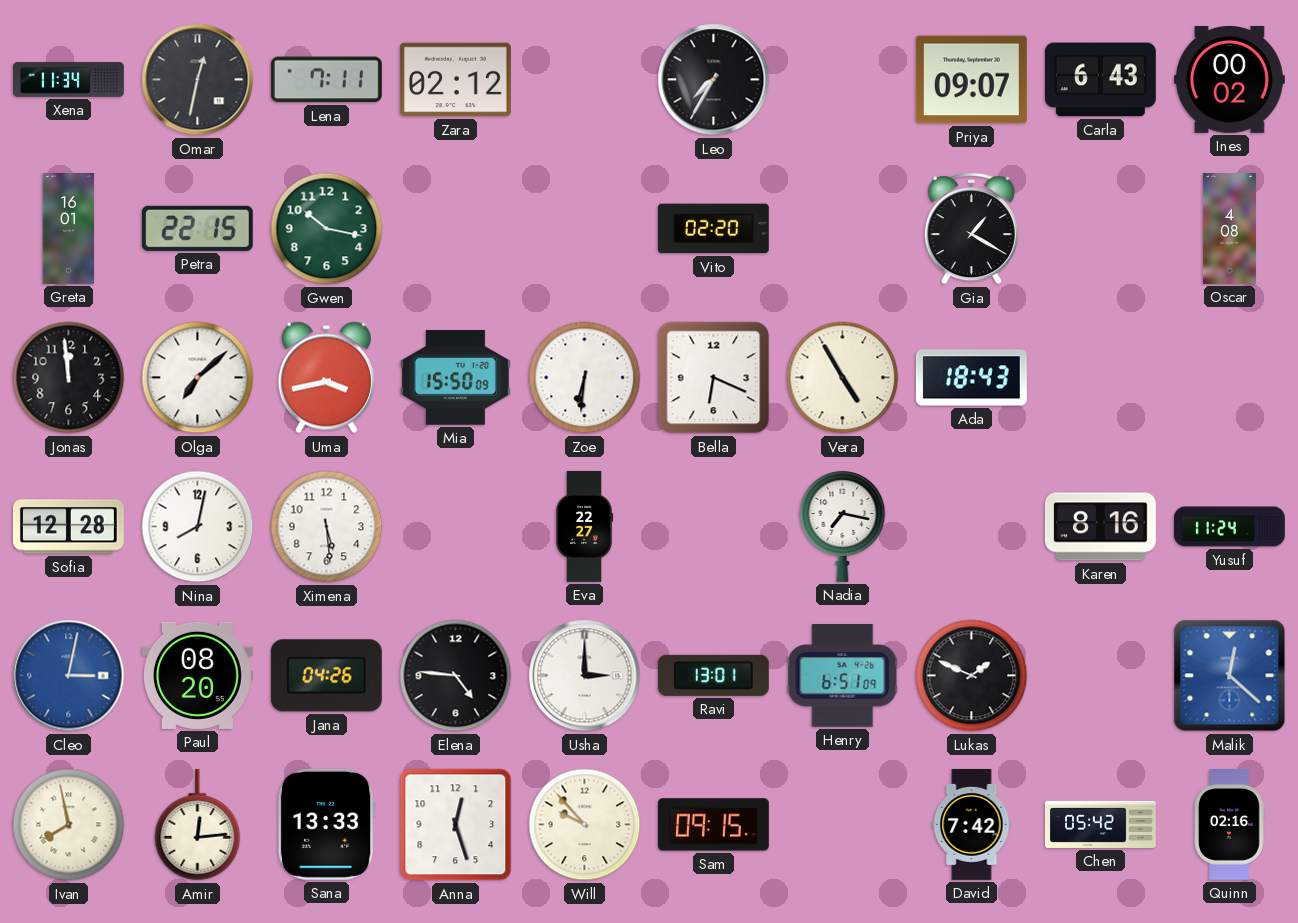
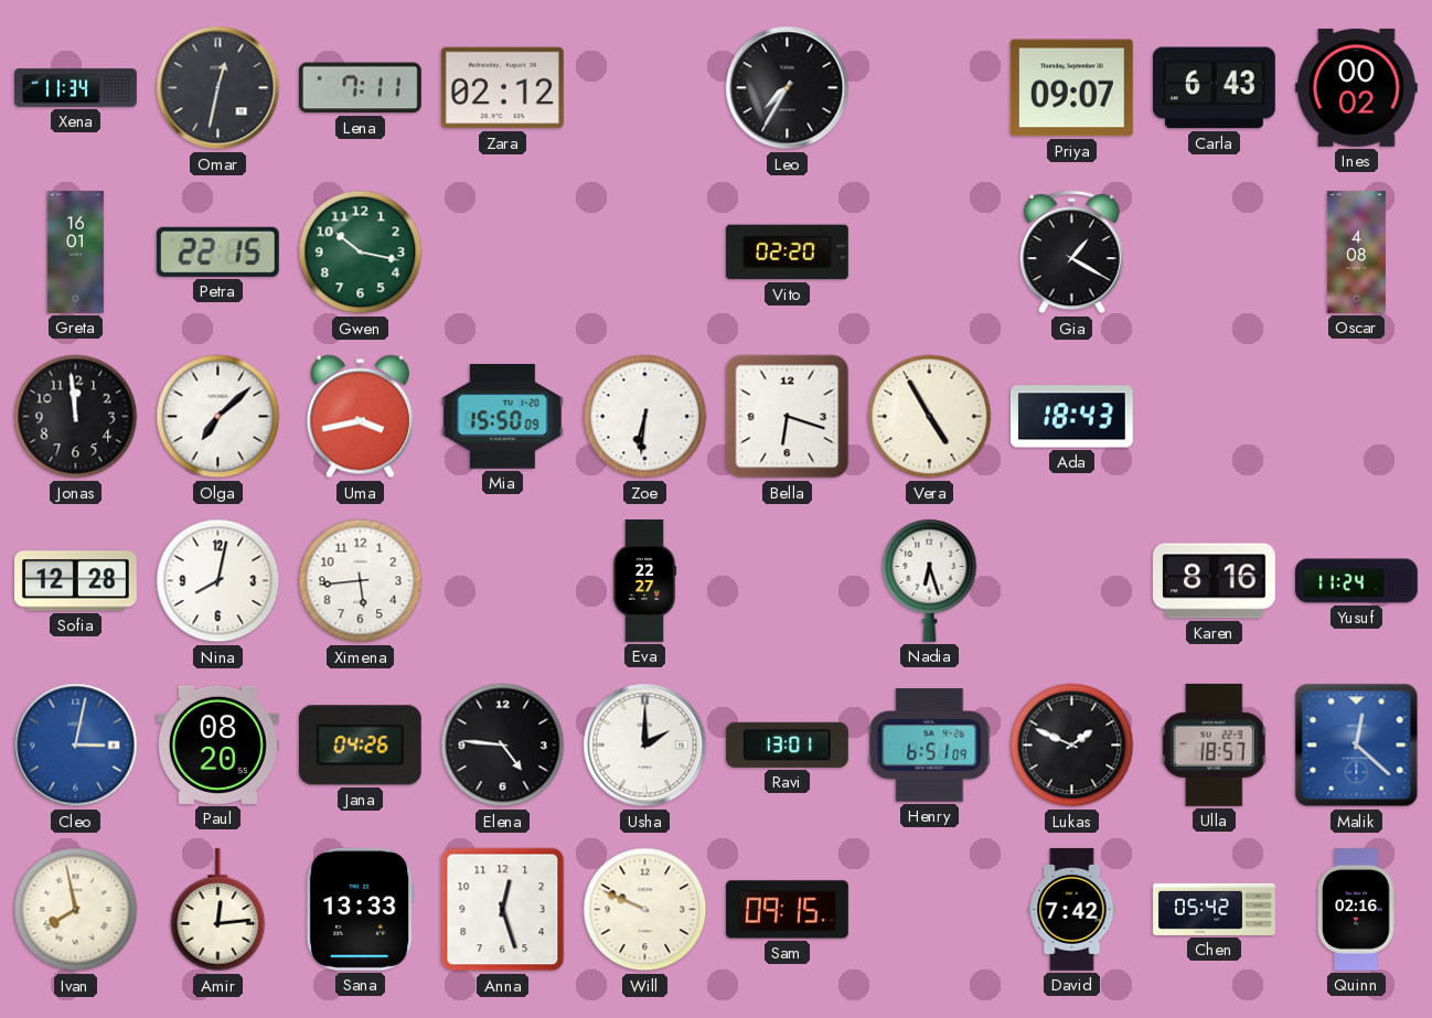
Bella: 6:19 -> 6:18
Ximena: 5:29 -> 5:44
Nadia: 7:17 -> 6:27
Usha: 3:00 -> 2:00
Ulla: none -> 18:57
Will: 9:53 -> 9:49
